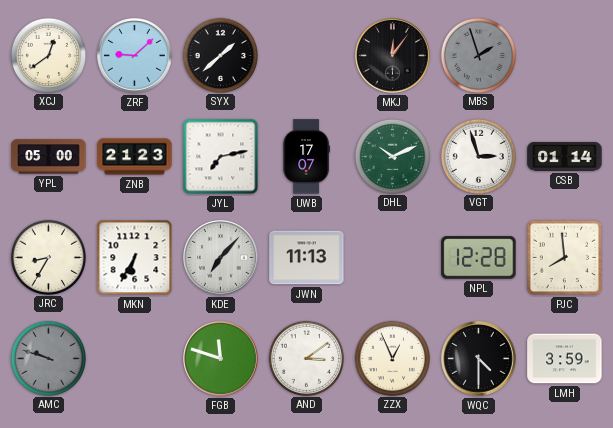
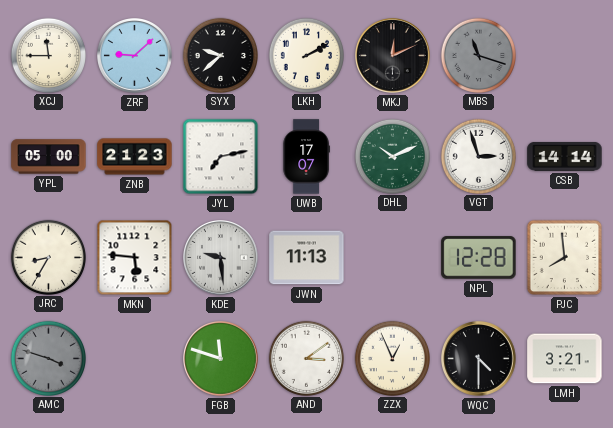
XCJ: 12:39 -> 11:45
SYX: 1:38 -> 9:38
LKH: none -> 2:10
MKJ: 12:06 -> 12:11
MBS: 1:57 -> 11:18
CSB: 01:14 -> 14:14
MKN: 6:35 -> 5:46
KDE: 7:07 -> 9:29
AMC: 9:48 -> 3:48
LMH: 3:59 -> 3:21
